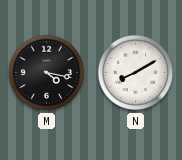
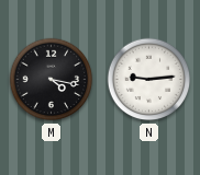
N: 8:10 -> 9:14
